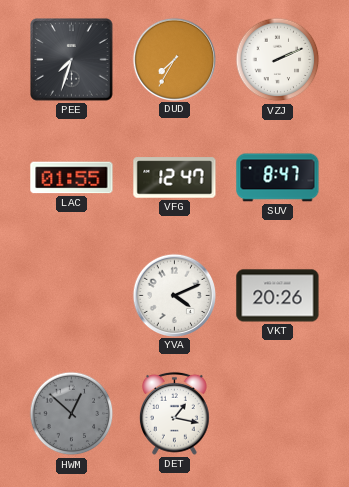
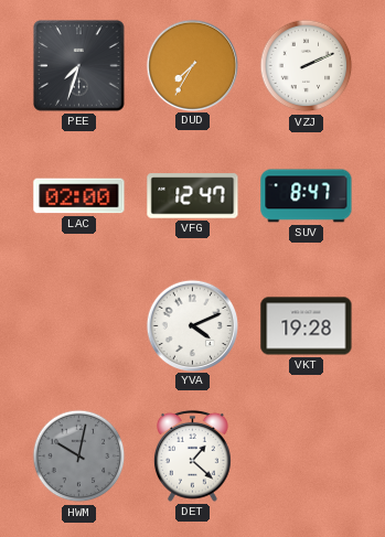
LAC: 01:55 -> 02:00
VKT: 20:26 -> 19:28
HWM: 12:52 -> 10:02
DET: 1:17 -> 1:22
